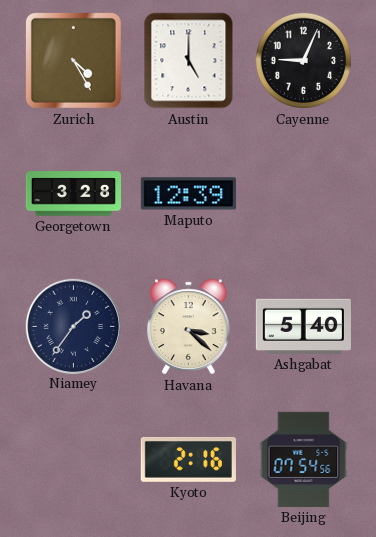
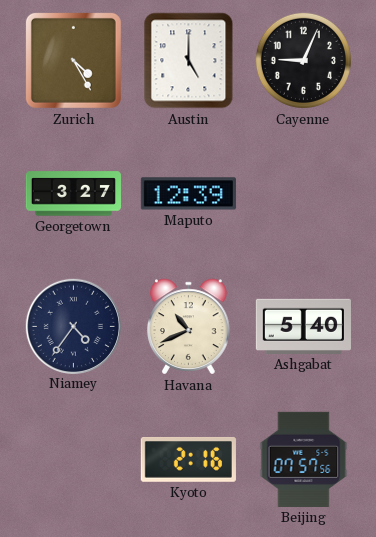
Georgetown: 3:28 -> 3:27
Niamey: 1:36 -> 4:36
Havana: 3:22 -> 10:41
Beijing: 07:54 -> 07:57
